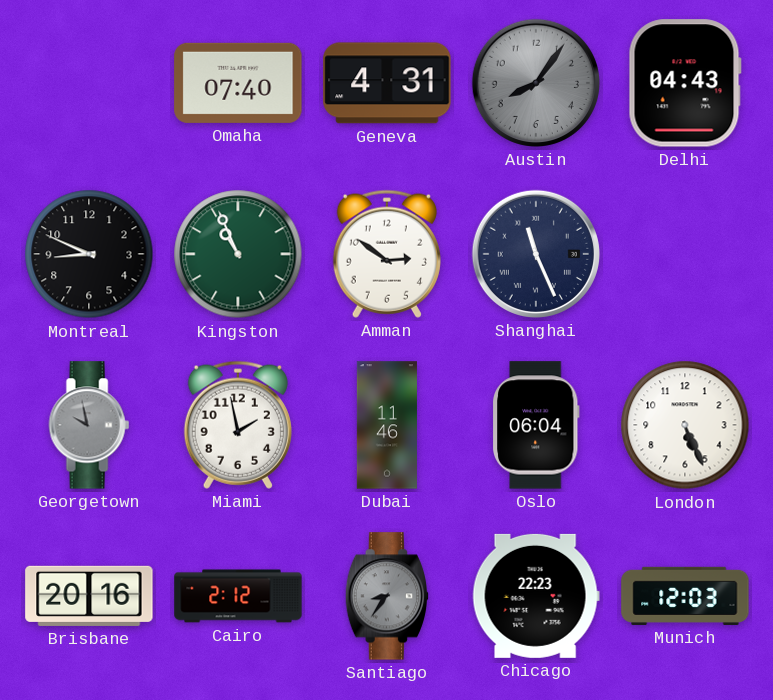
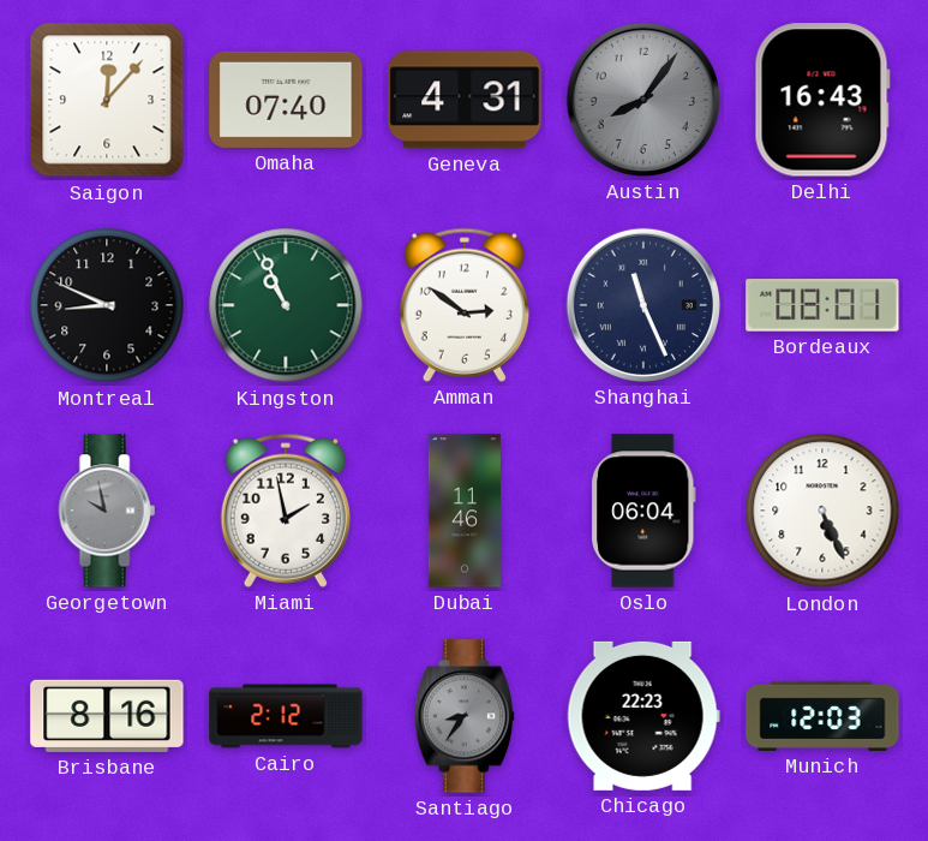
Saigon: none -> 12:07
Delhi: 04:43 -> 16:43
Bordeaux: none -> 08:01
Brisbane: 20:16 -> 8:16
